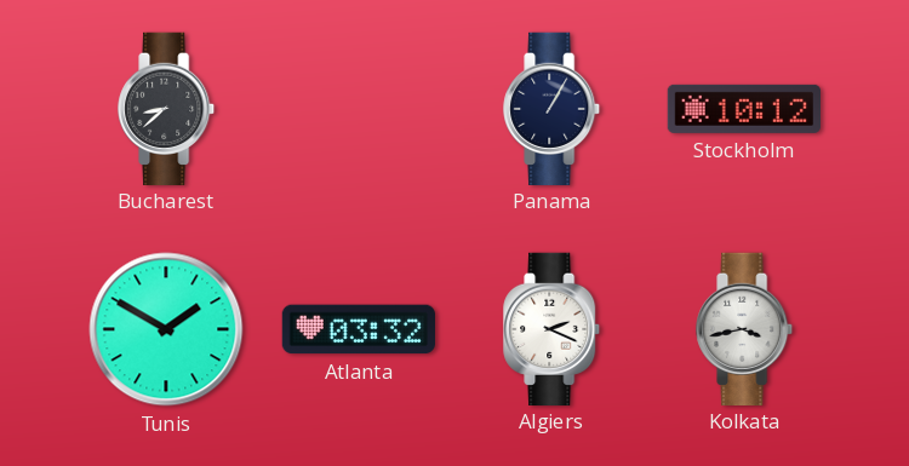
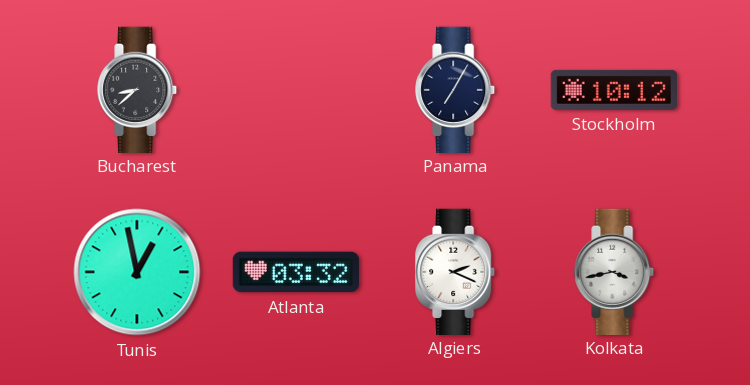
Panama: 1:05 -> 7:05
Tunis: 1:50 -> 12:58
